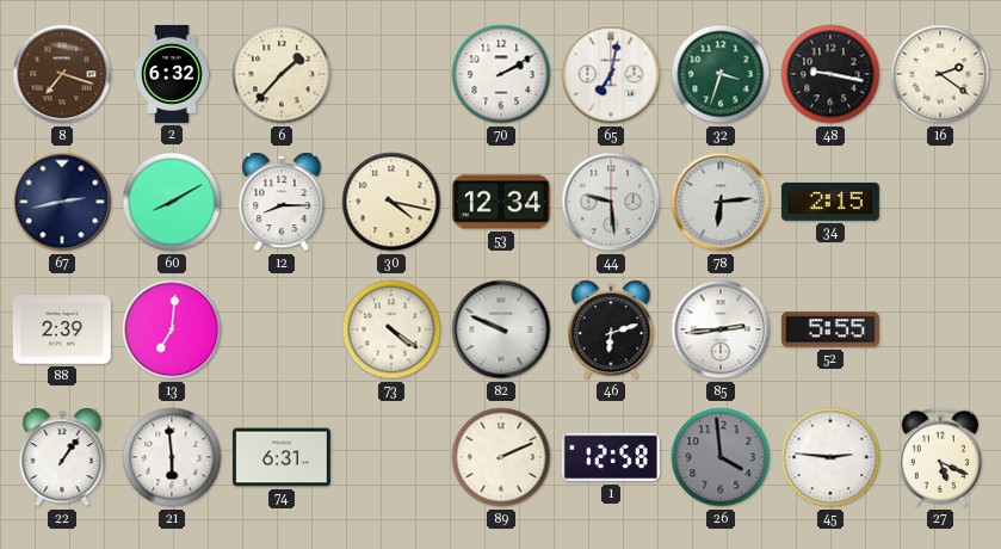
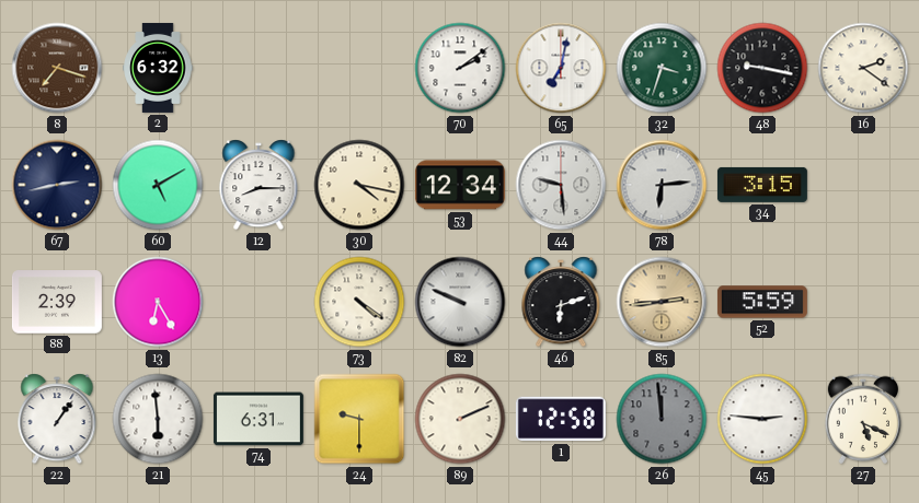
6: 1:37 -> none
70: 2:10 -> 2:09
60: 8:10 -> 5:10
34: 2:15 -> 3:15
13: 7:01 -> 6:25
85 dial: white -> champagne
52: 5:55 -> 5:59
24: none -> 9:30
26: 3:59 -> 11:59
